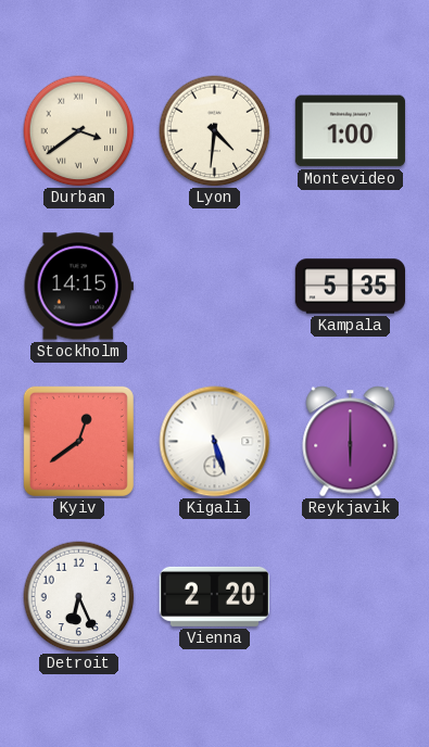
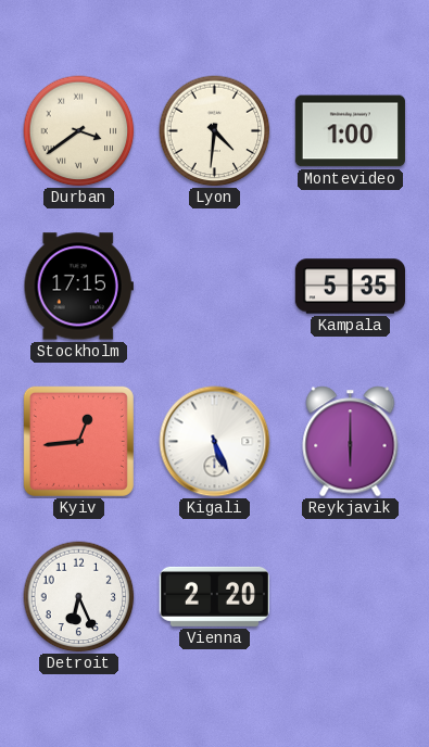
Stockholm: 14:15 -> 17:15
Kyiv: 12:39 -> 12:44
Kigali: 5:27 -> 5:26
